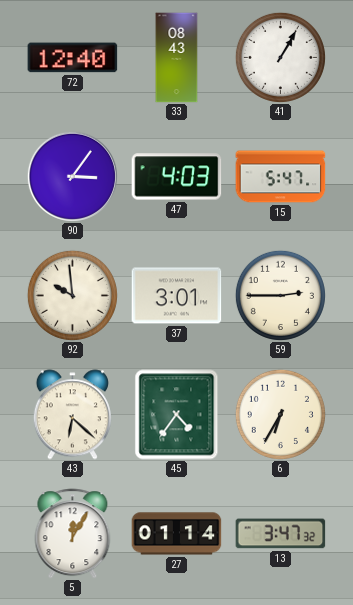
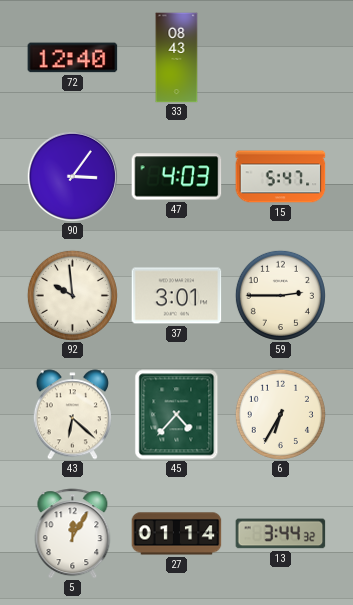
41: 1:05 -> none
45: 4:36 -> 4:37
13: 3:47 -> 3:44
